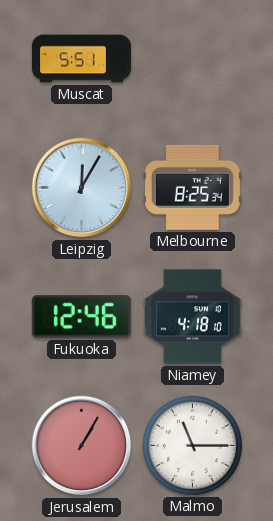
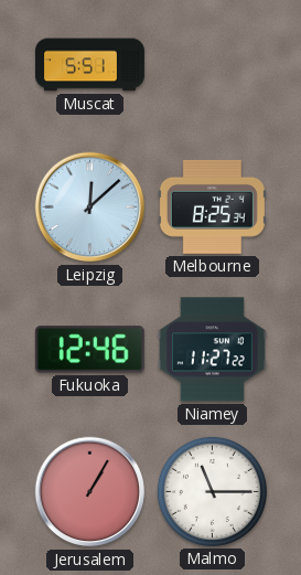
Leipzig: 12:05 -> 12:08
Niamey: 4:18 -> 11:27
